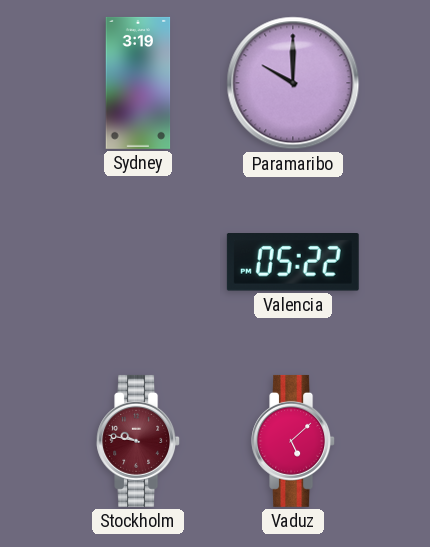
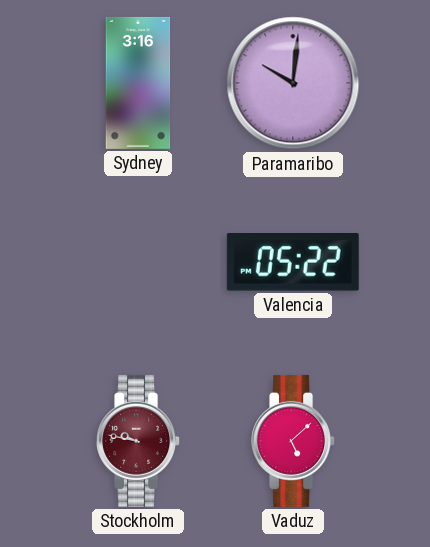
Sydney: 3:19 -> 3:16
Paramaribo: 10:00 -> 10:01
